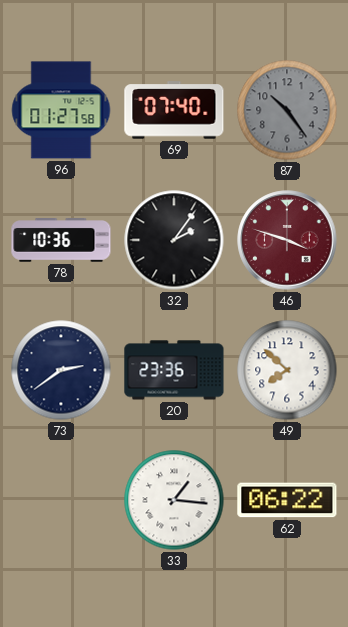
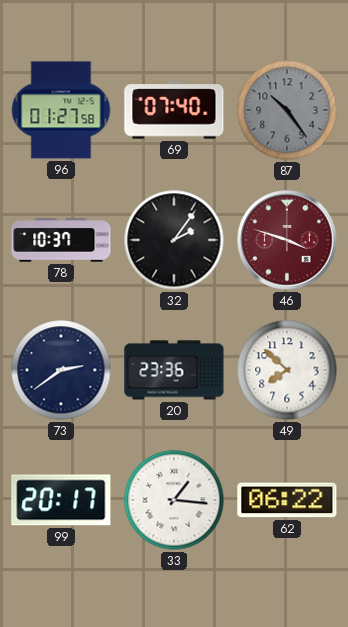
78: 10:36 -> 10:37
99: none -> 20:17
